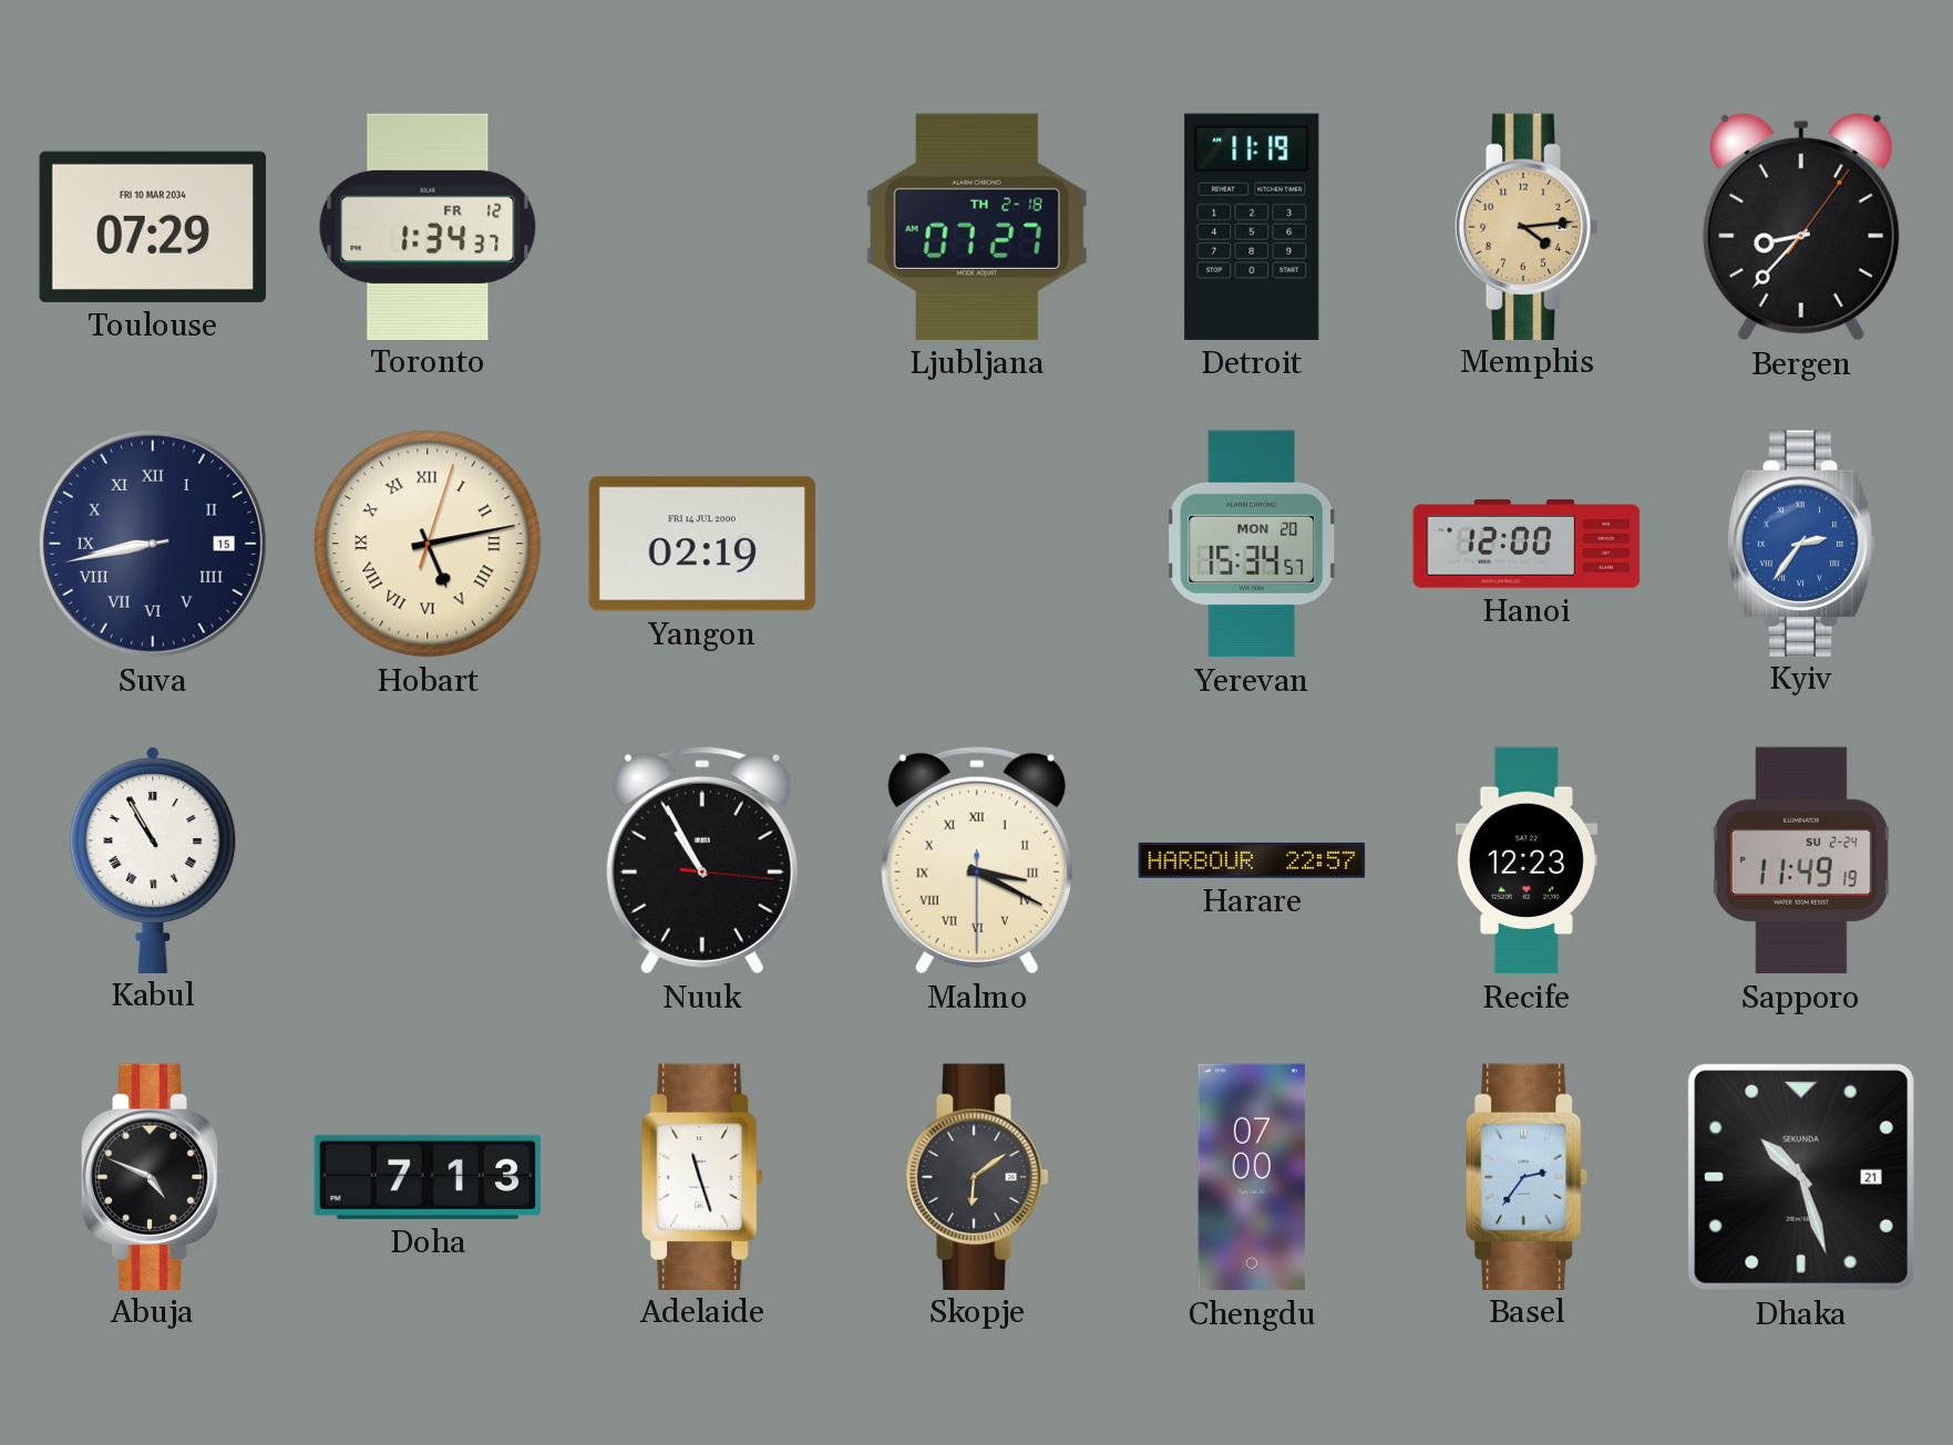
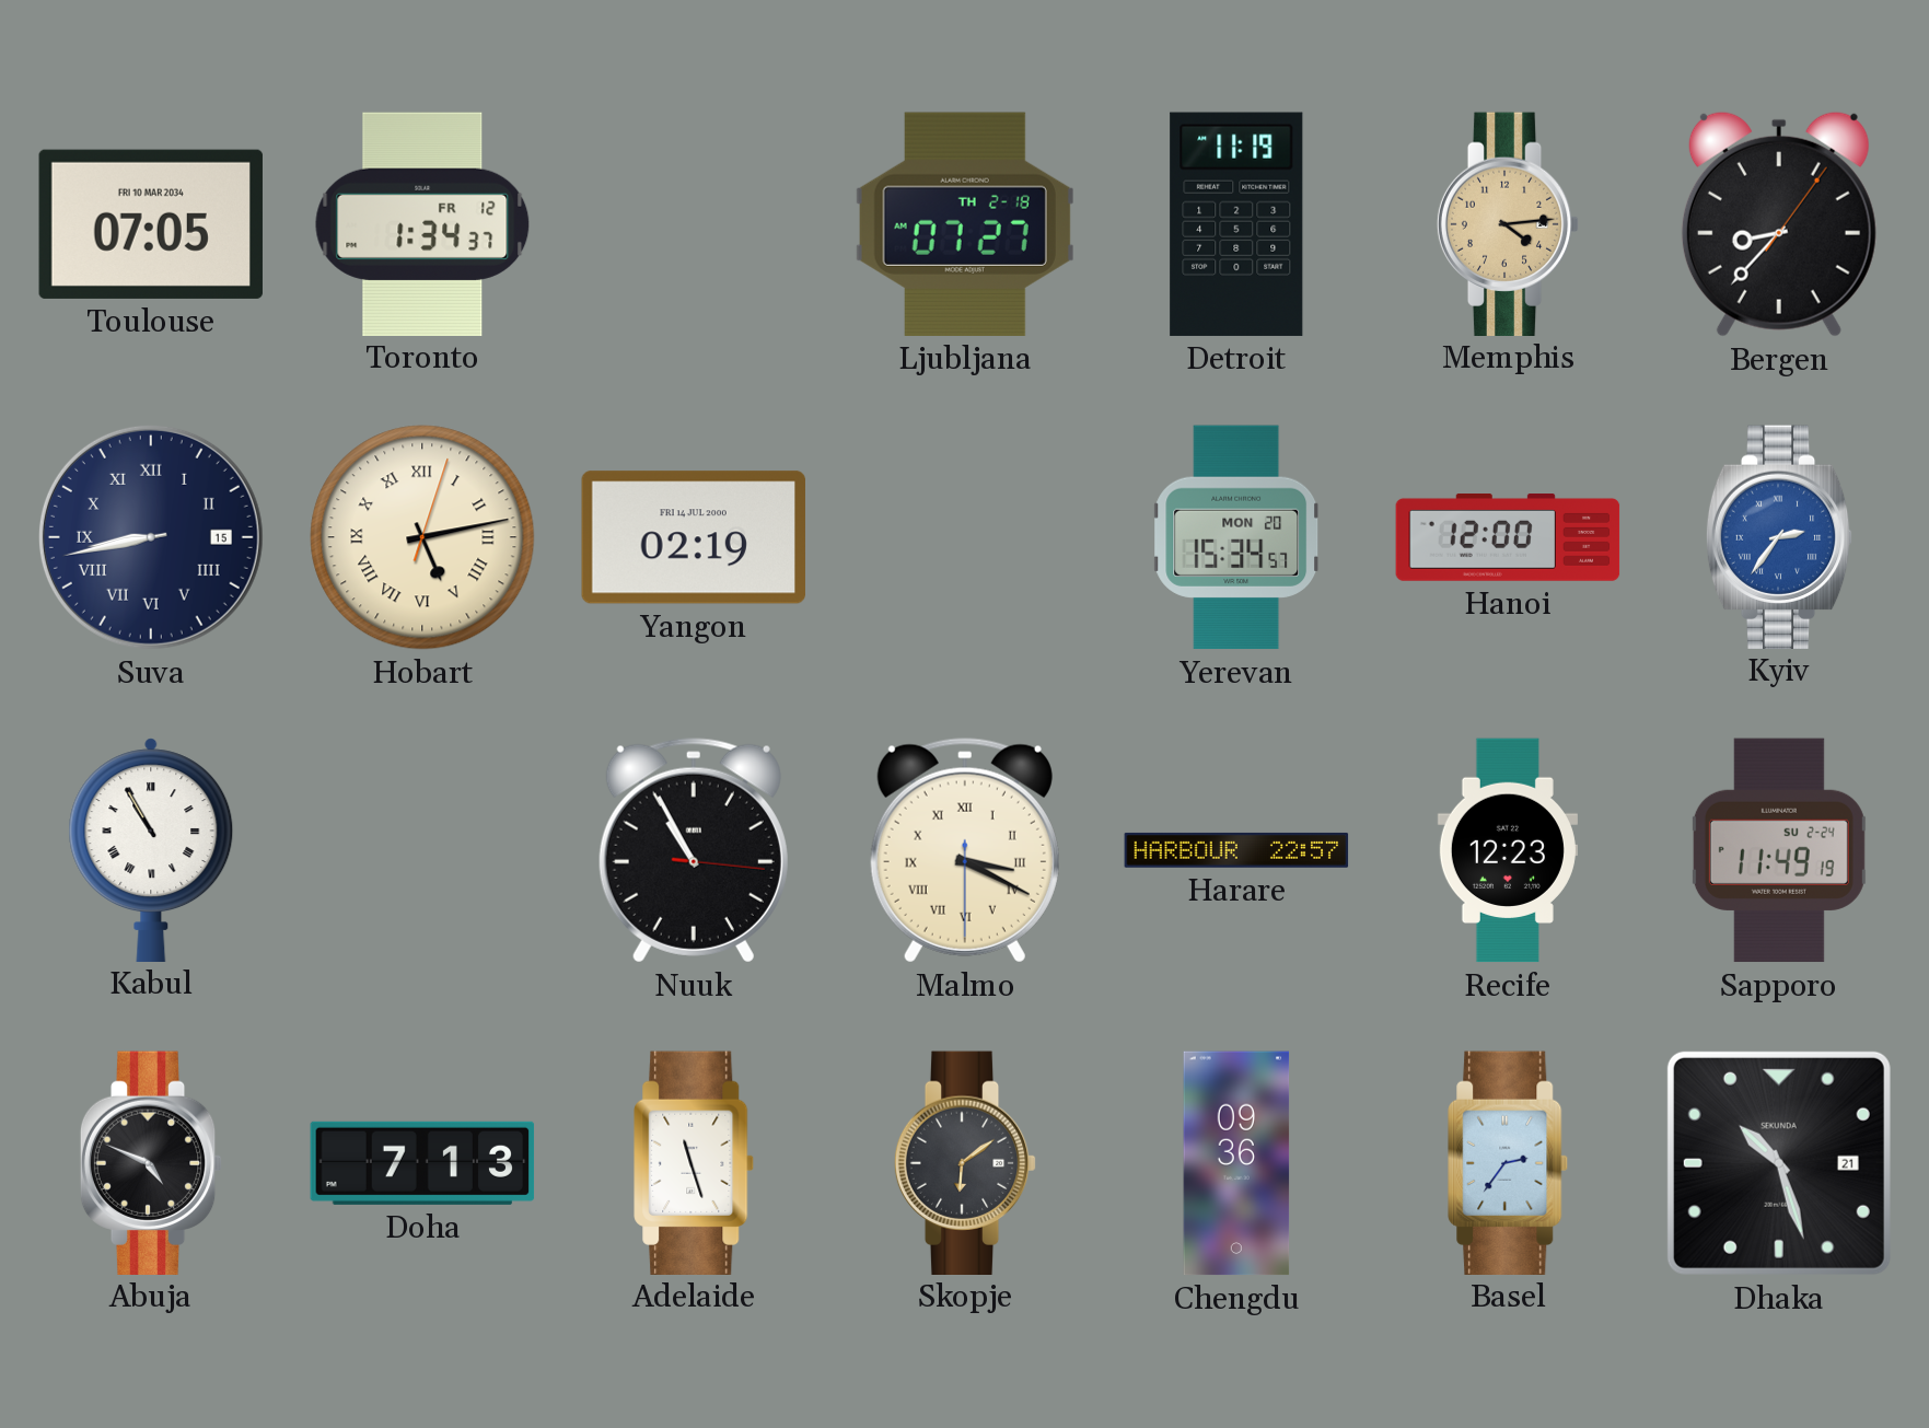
Toulouse: 07:29 -> 07:05
Chengdu: 07:00 -> 09:36
